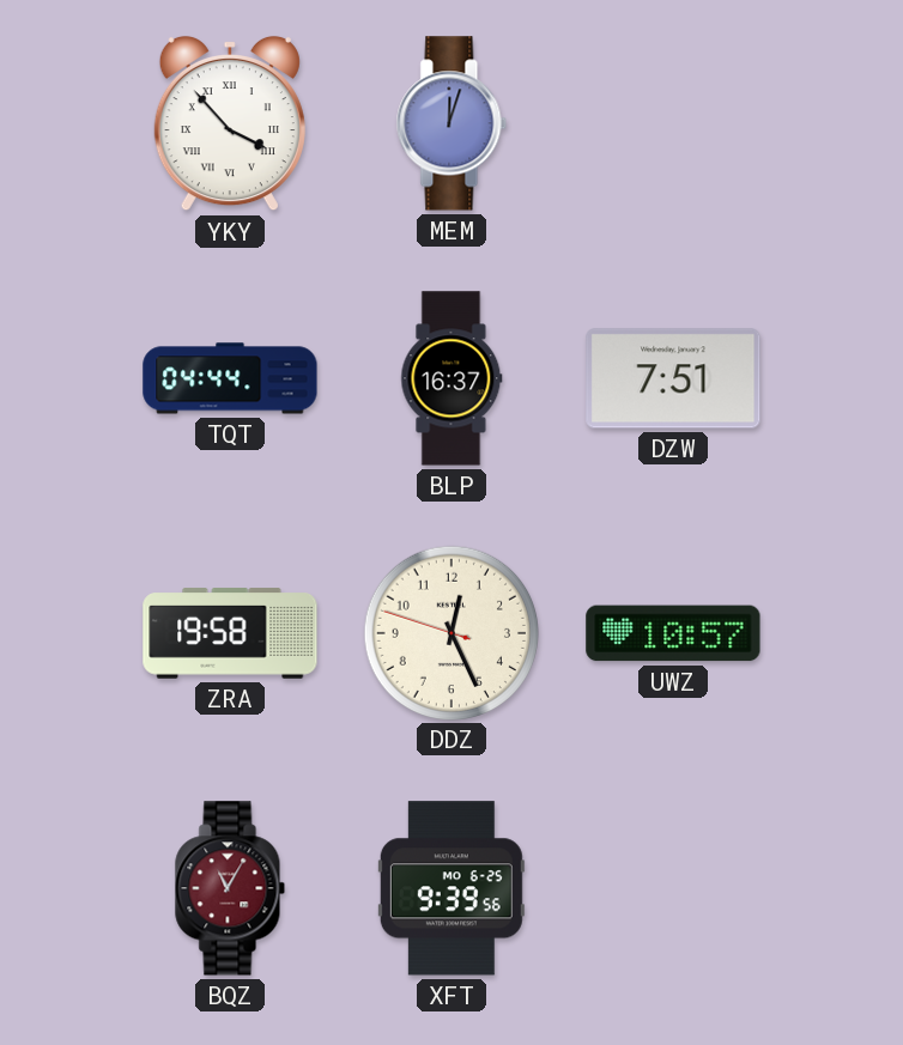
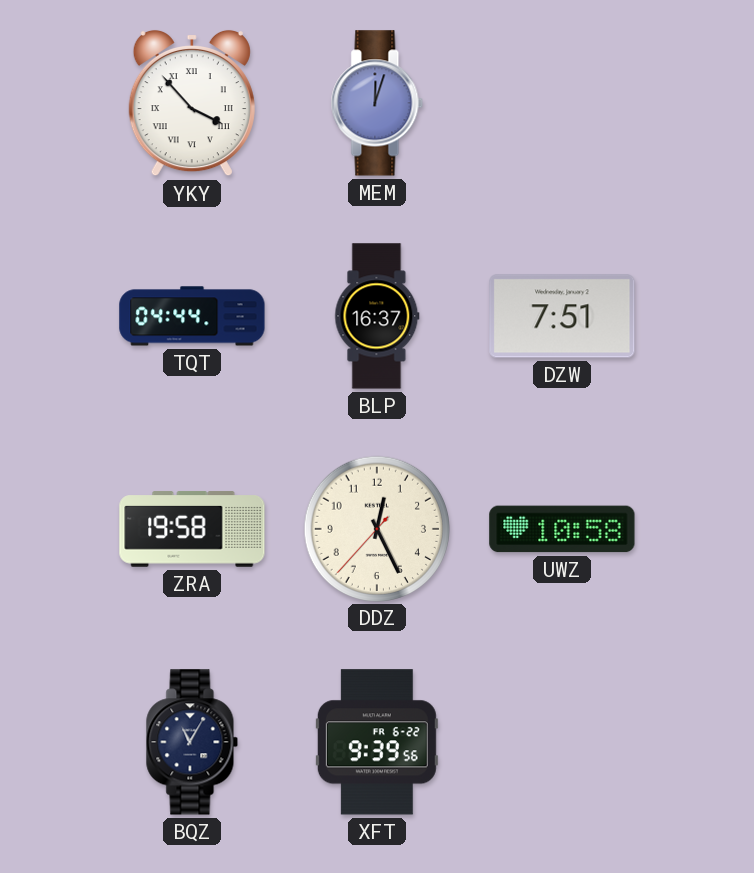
DDZ: 12:25:48 -> 12:25:37
UWZ: 10:57 -> 10:58
BQZ dial: burgundy -> navy
XFT date: MO 6-25 -> FR 6-22
